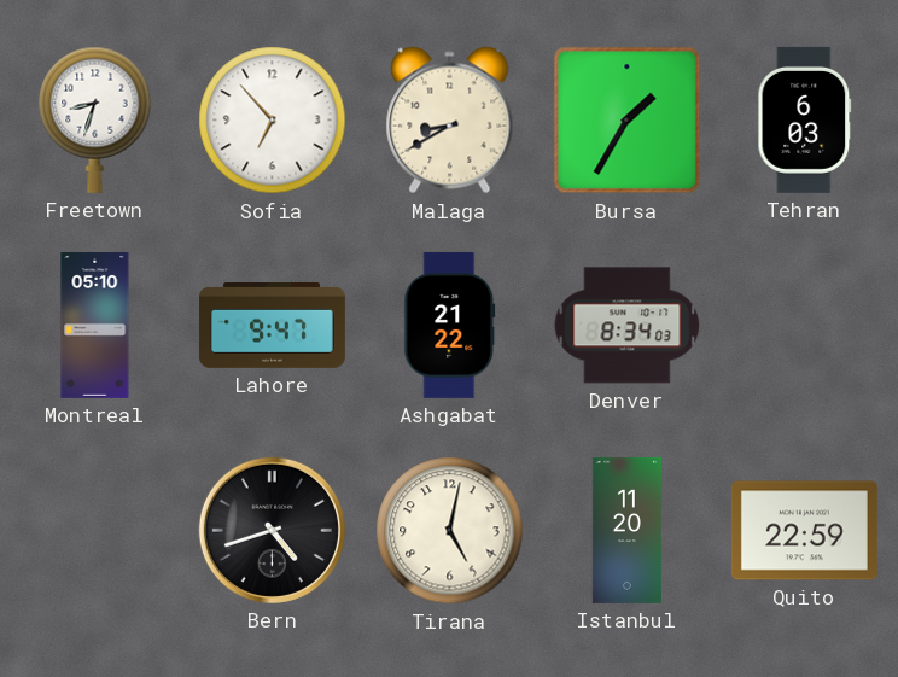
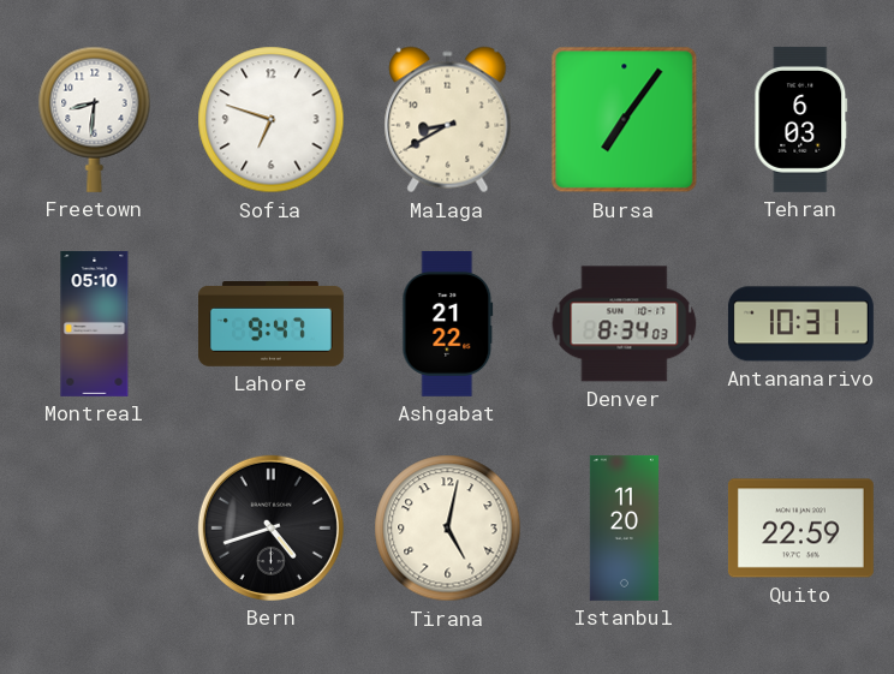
Freetown: 8:33 -> 8:31
Sofia: 6:53 -> 6:48
Bursa: 1:35 -> 7:06
Antananarivo: none -> 10:31
